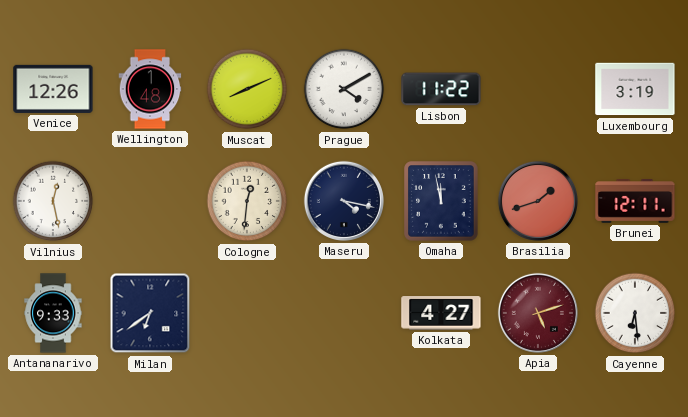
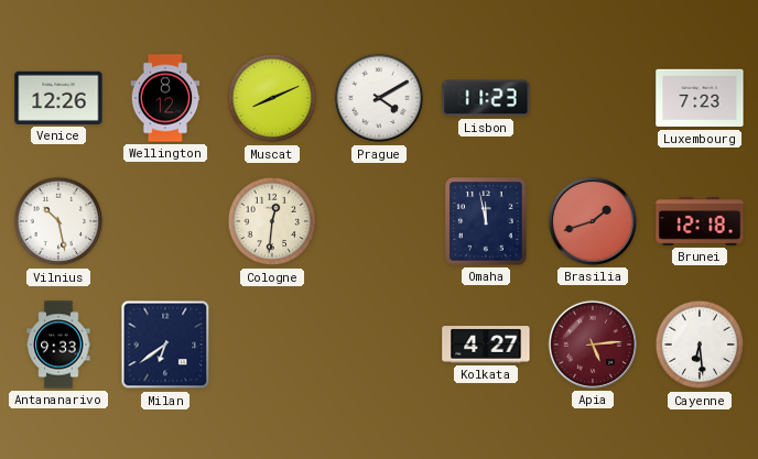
Wellington: 1:48 -> 8:12
Lisbon: 11:22 -> 11:23
Luxembourg: 3:19 -> 7:23
Vilnius: 12:28 -> 10:28
Maseru: 4:17 -> none
Brunei: 12:11 -> 12:18
Apia: 5:12 -> 5:14
